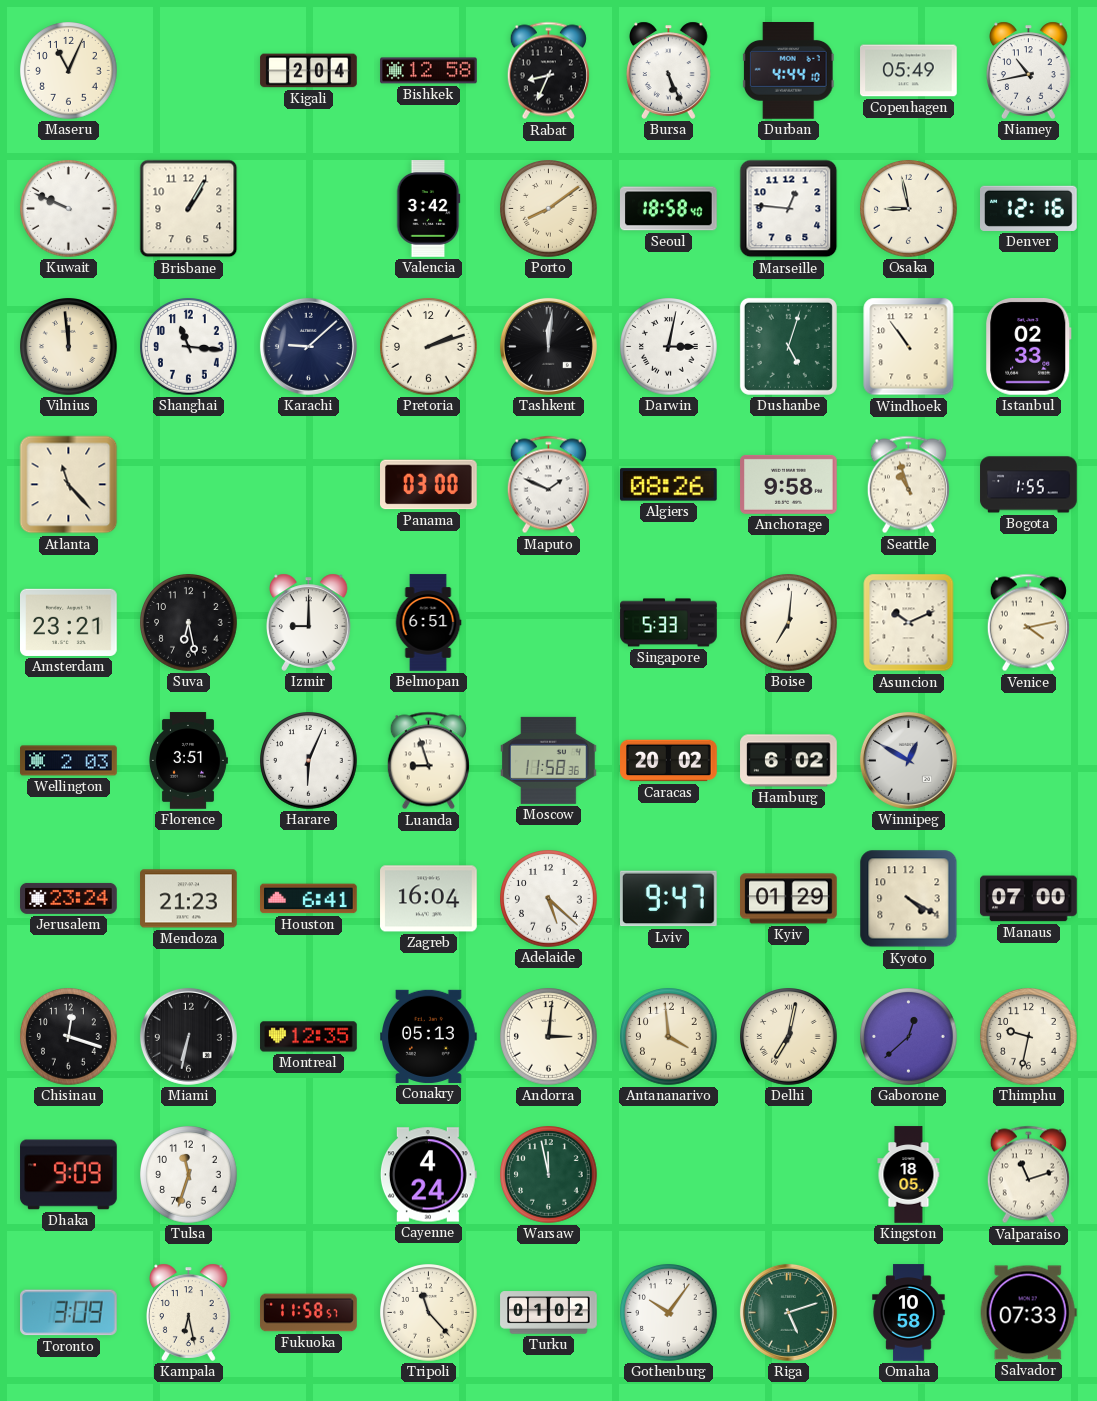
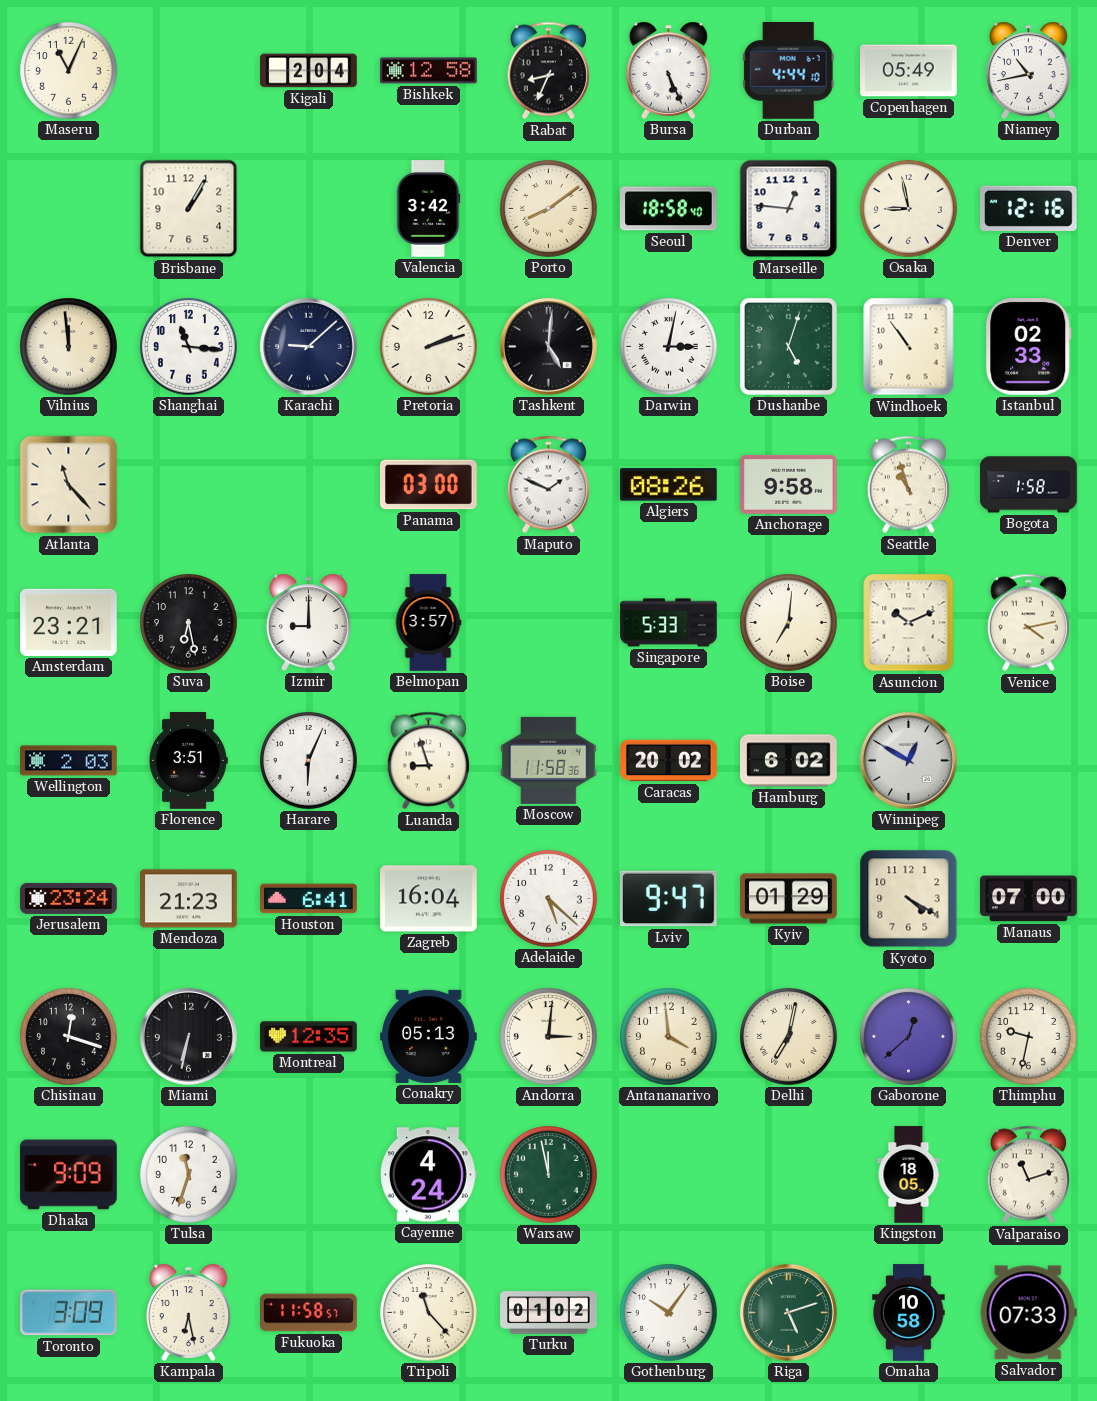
Kuwait: 9:49 -> none
Tashkent: 12:01 -> 5:01
Bogota: 1:55 -> 1:58
Belmopan: 6:51 -> 3:57
